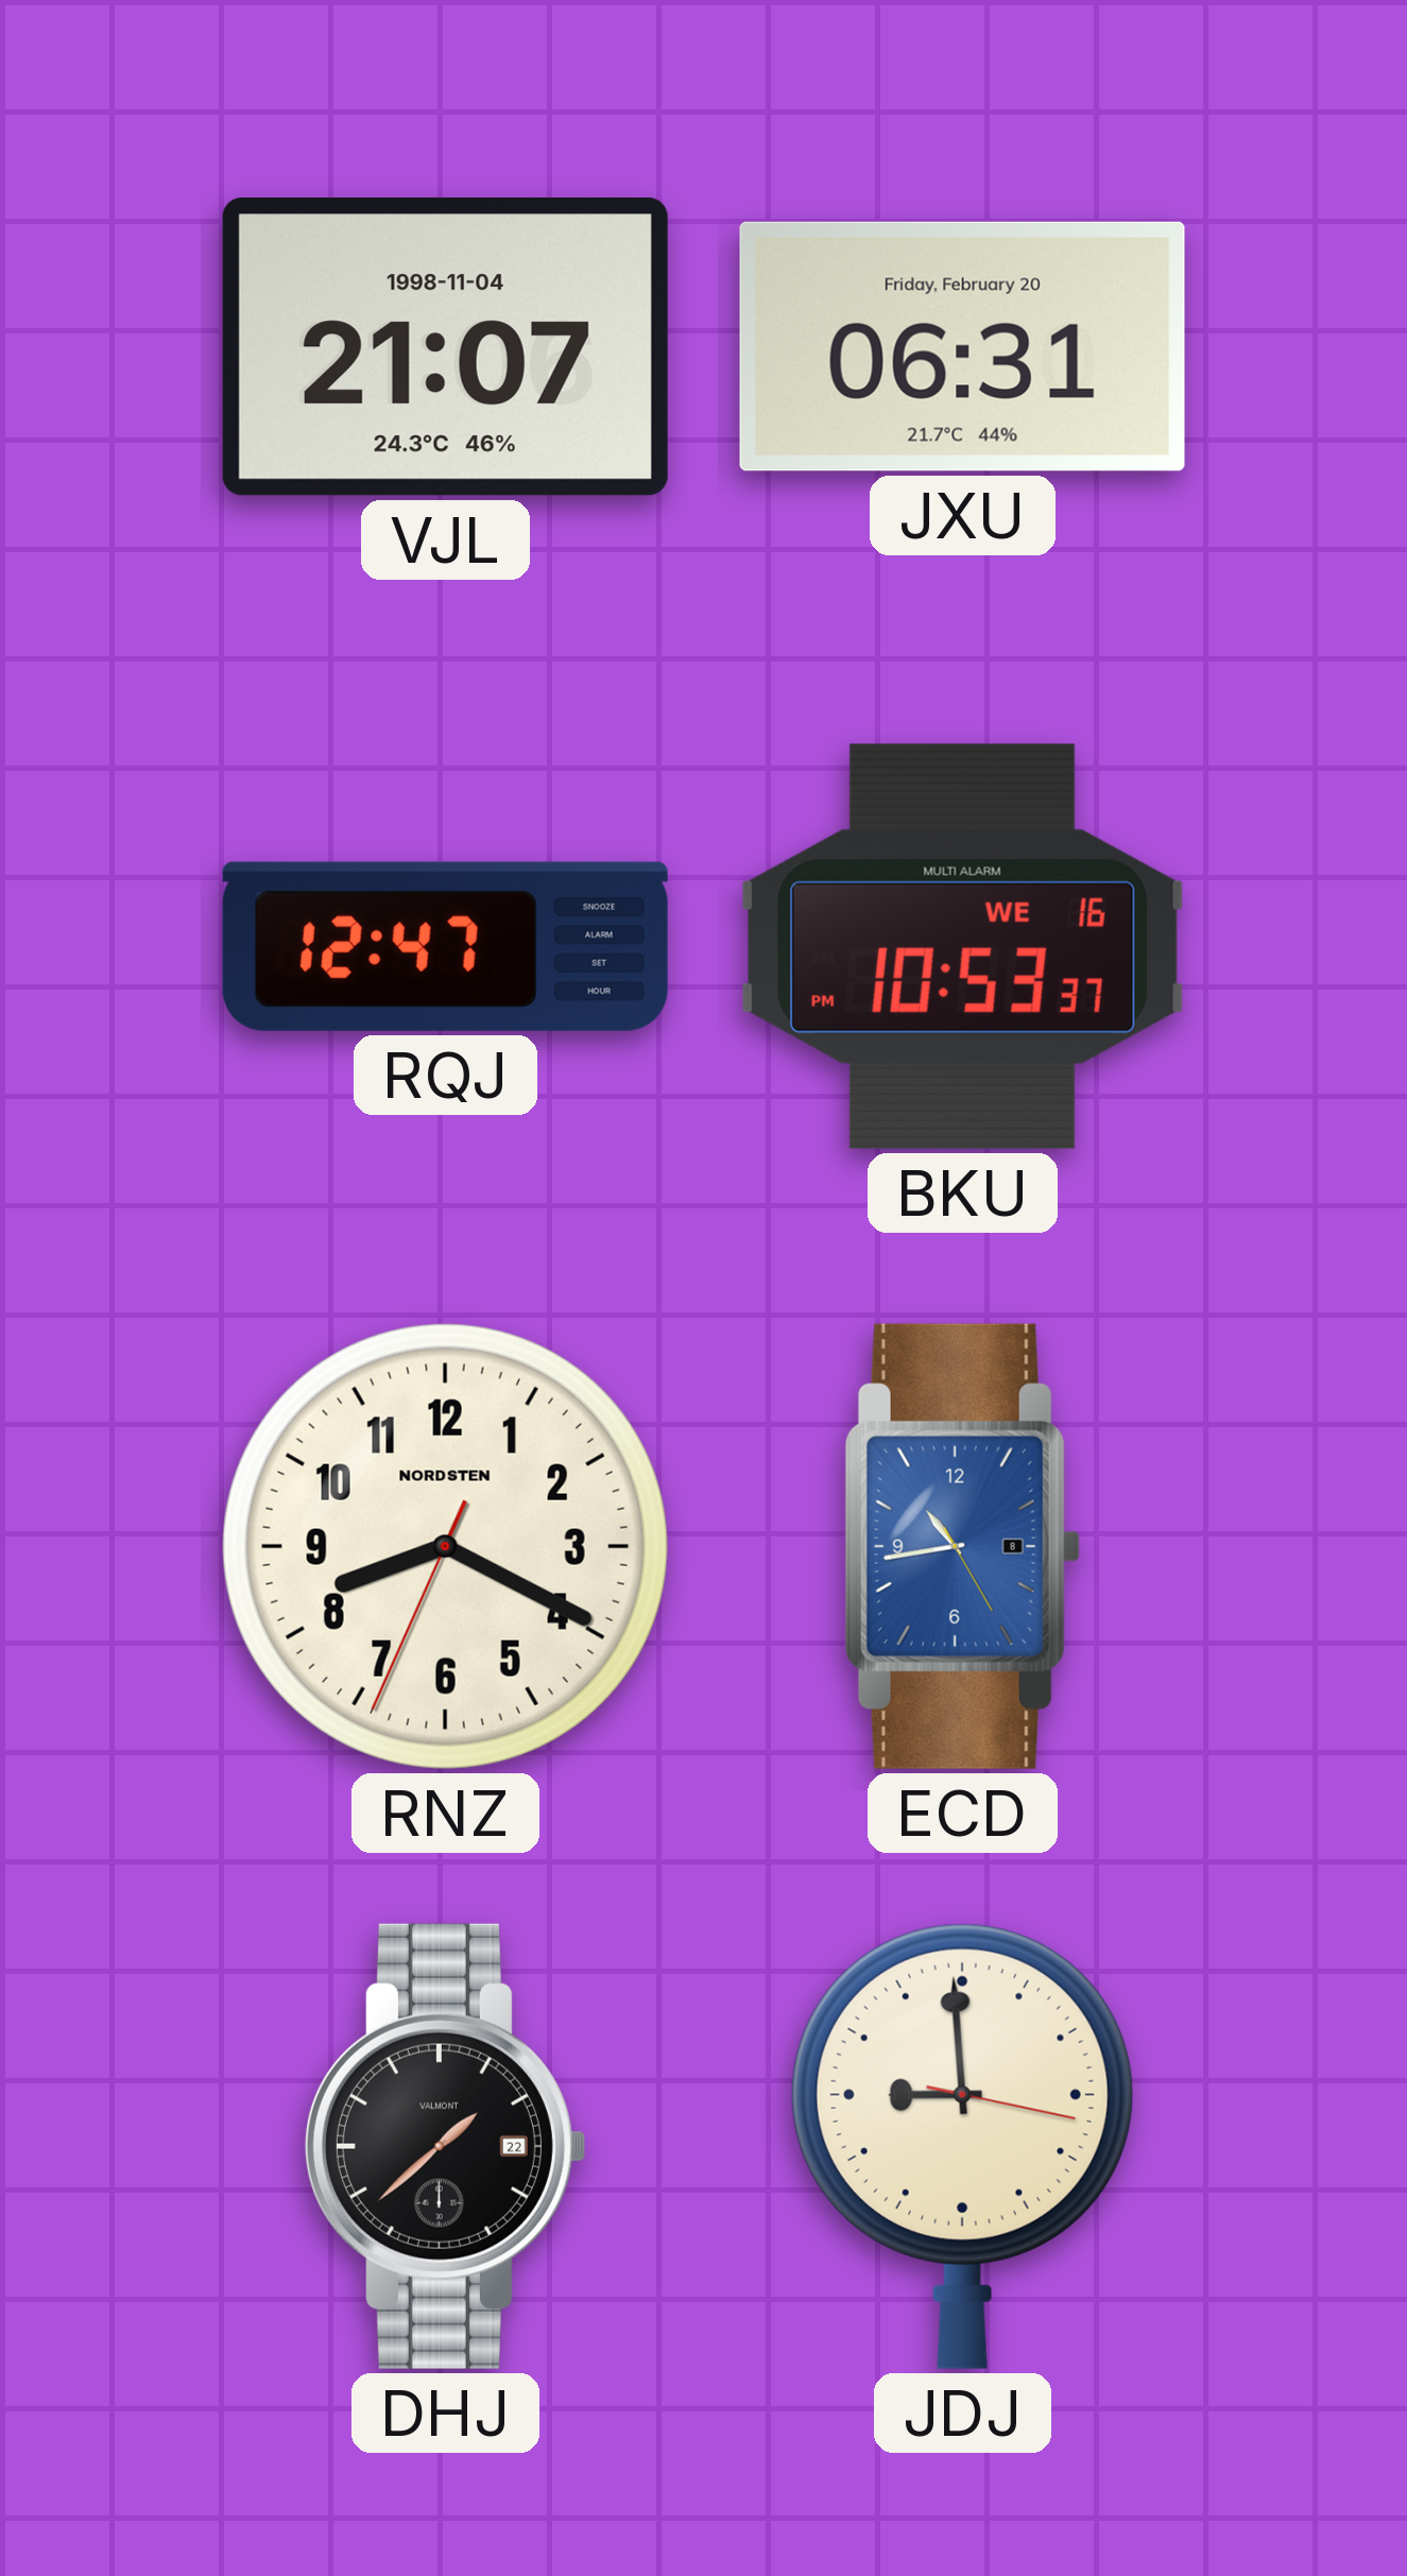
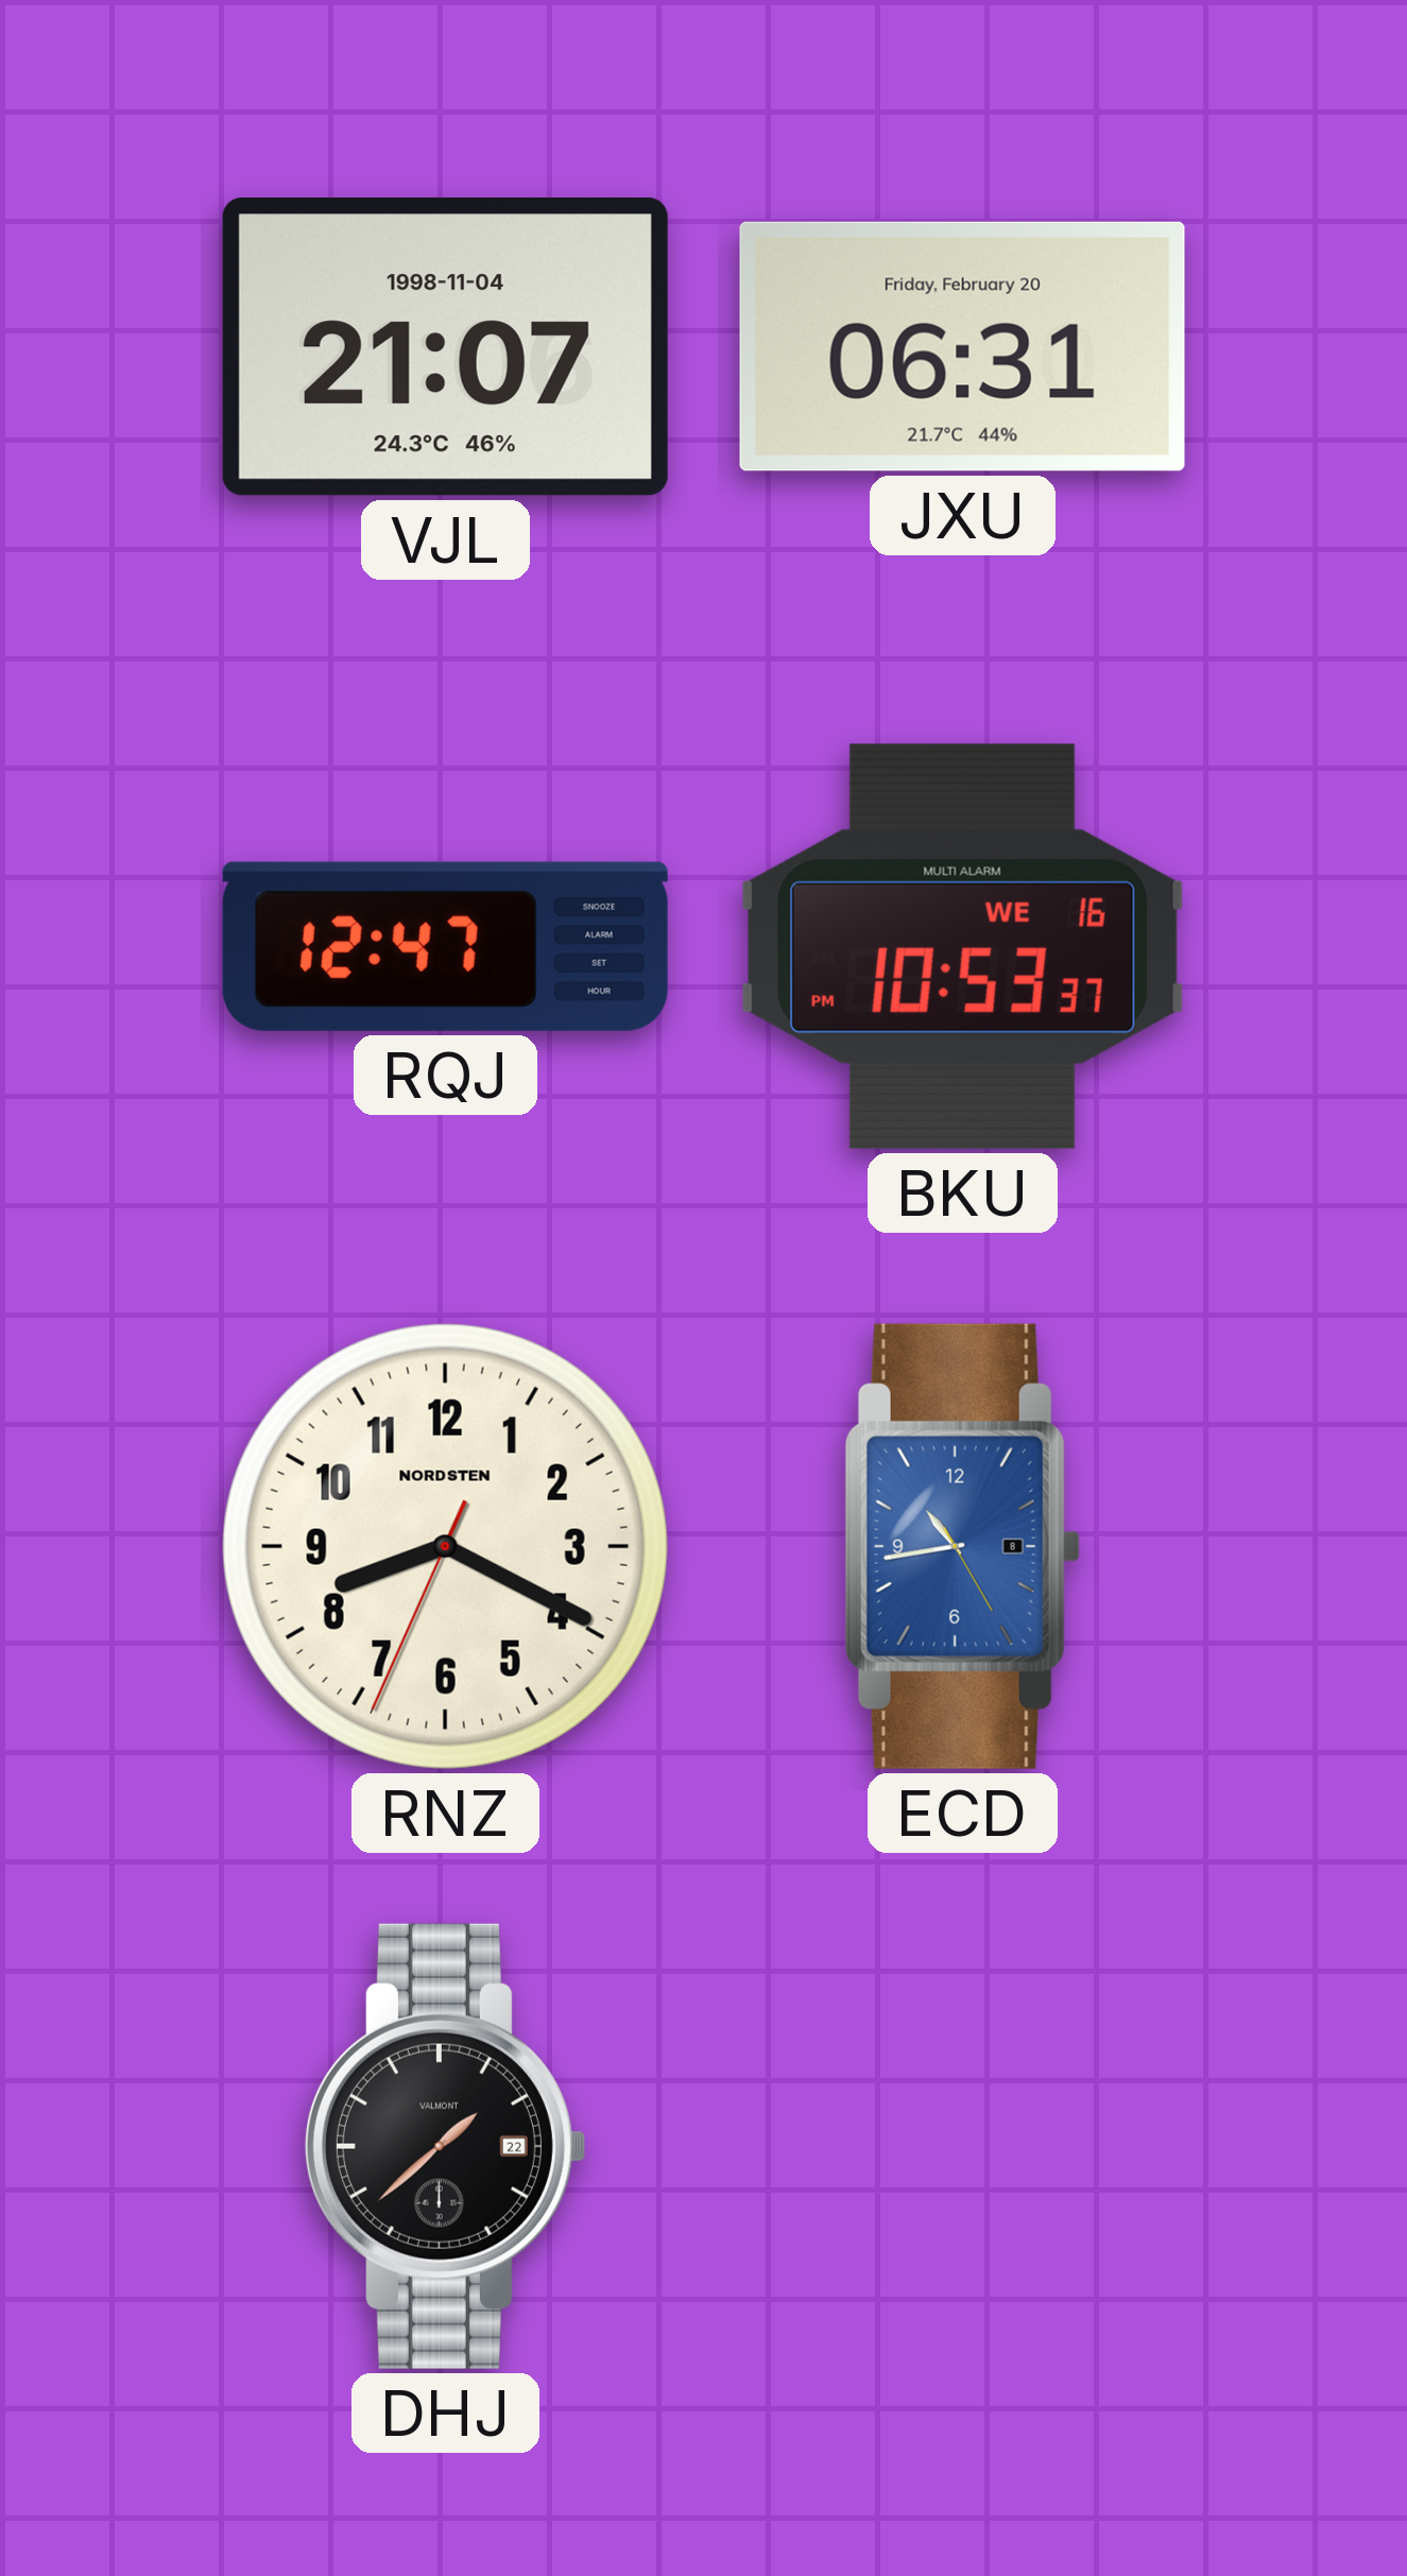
JDJ: 8:59 -> none
